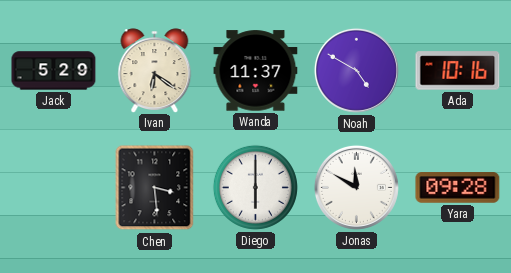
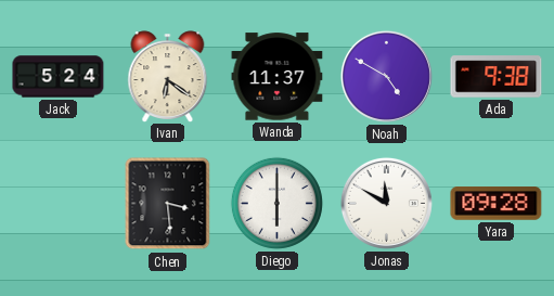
Jack: 5:29 -> 5:24
Ada: 10:16 -> 9:38
